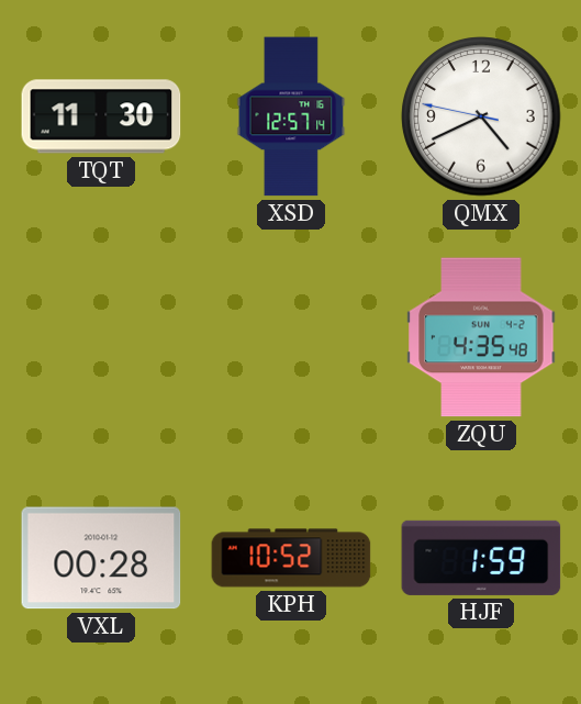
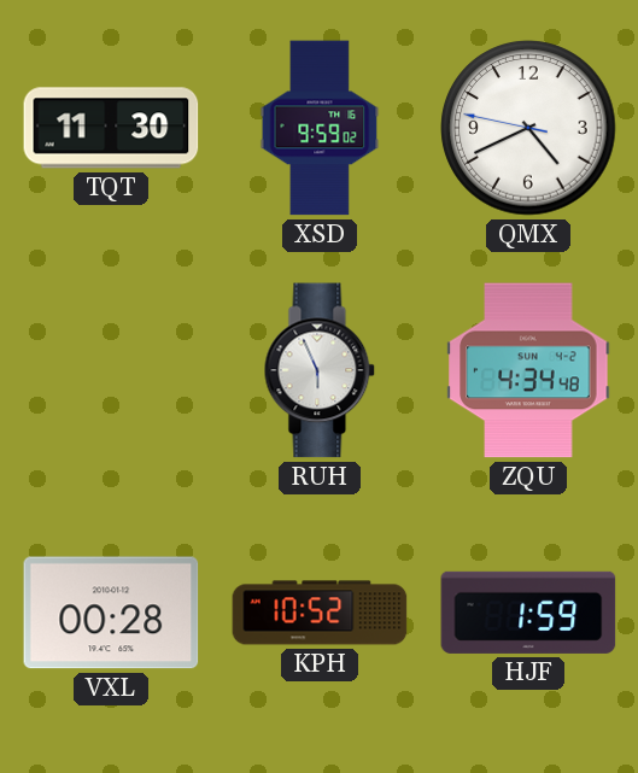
XSD: 12:57 -> 9:59
RUH: none -> 5:56
ZQU: 4:35 -> 4:34
